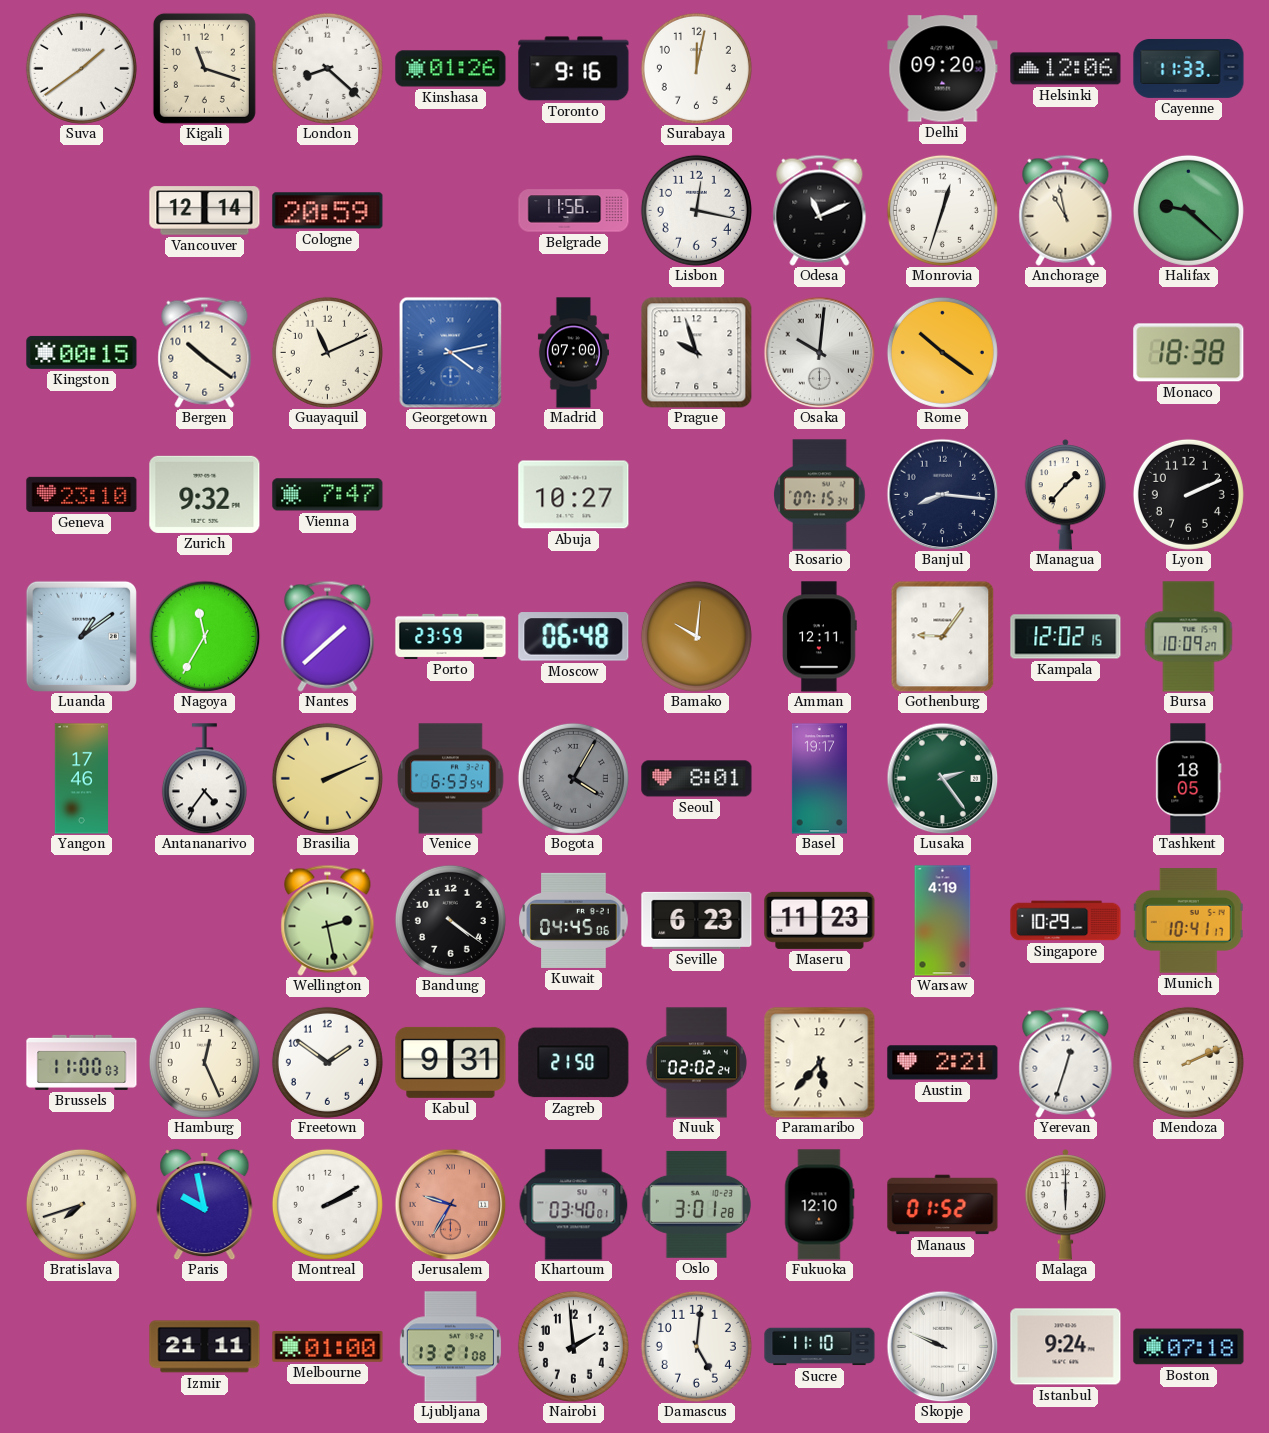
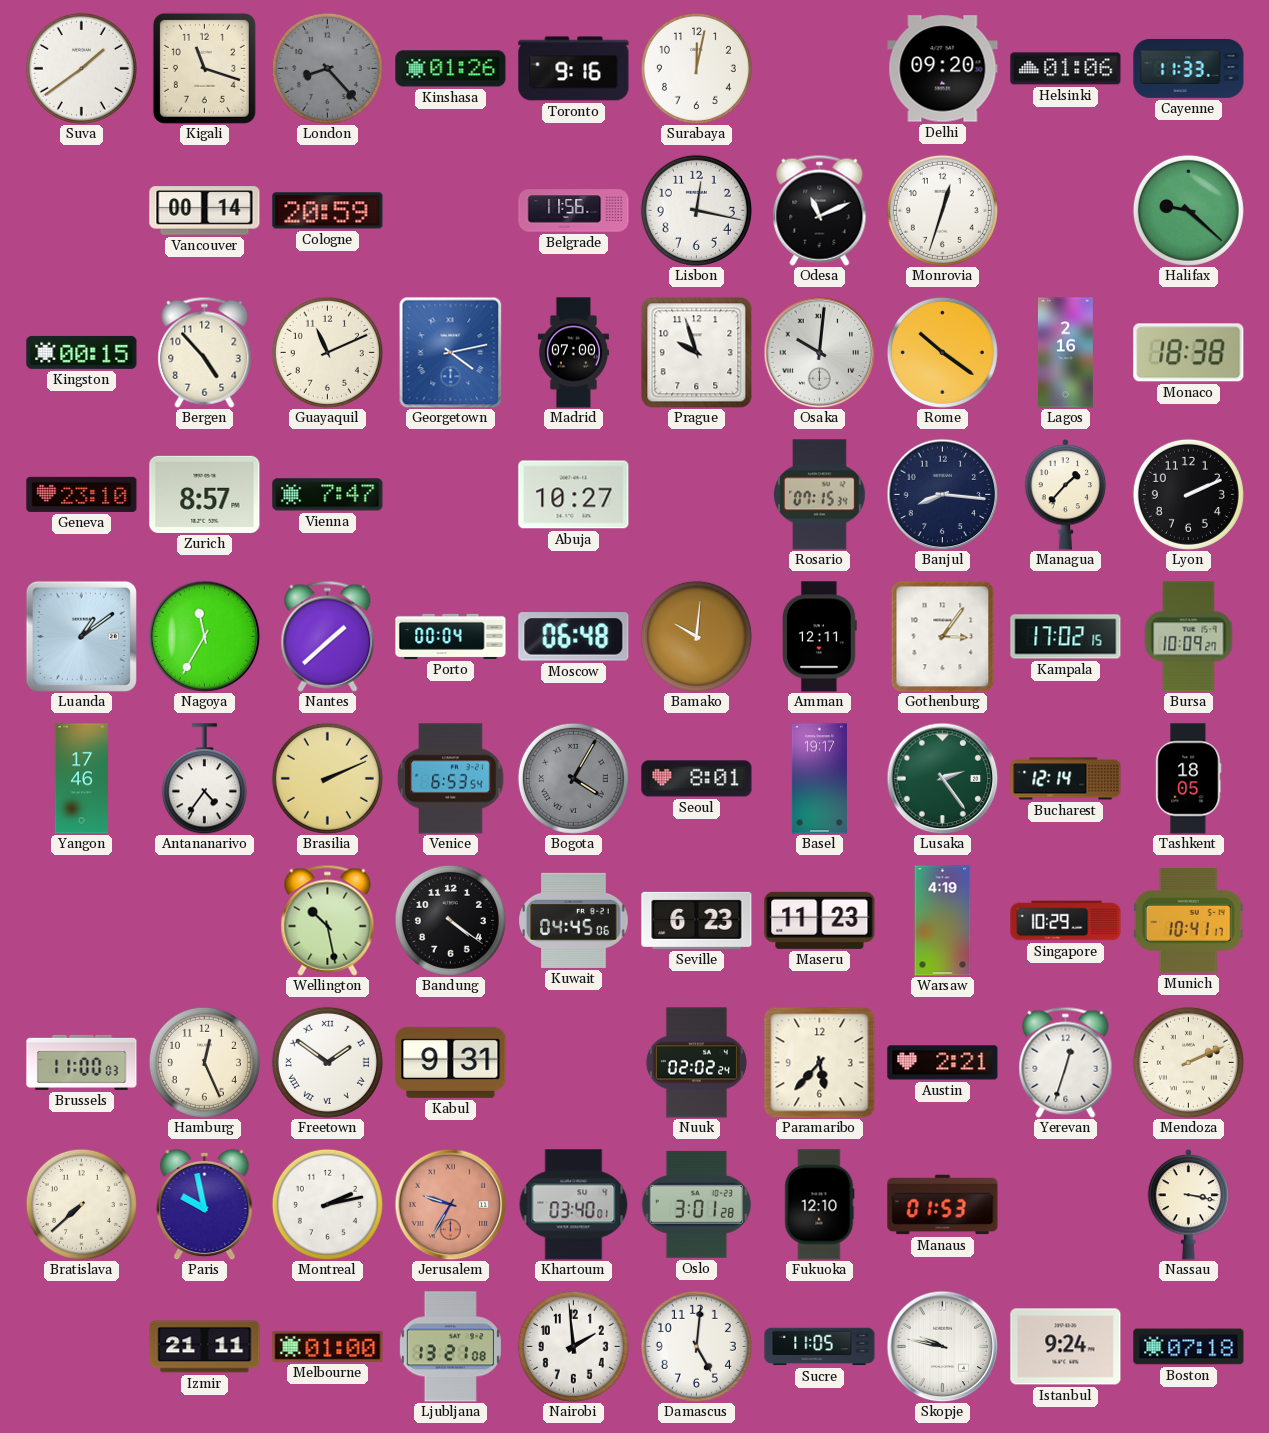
London: 8:22 -> 8:23
London dial: white -> grey
Helsinki: 12:06 -> 01:06
Vancouver: 12:14 -> 00:14
Anchorage: 10:58 -> none
Bergen: 10:21 -> 4:53
Lagos: none -> 2:16
Zurich: 9:32 -> 8:57
Porto: 23:59 -> 00:04
Gothenburg: 9:06 -> 3:06
Kampala: 12:02 -> 17:02
Bucharest: none -> 12:14
Wellington: 2:28 -> 10:28
Freetown numerals: Arabic -> Roman
Zagreb: 21:50 -> none
Bratislava: 7:42 -> 7:38
Montreal: 2:10 -> 2:13
Manaus: 01:52 -> 01:53
Malaga: 6:00 -> none
Nassau: none -> 3:17
Sucre: 11:10 -> 11:05
Skopje: 9:49 -> 9:47
